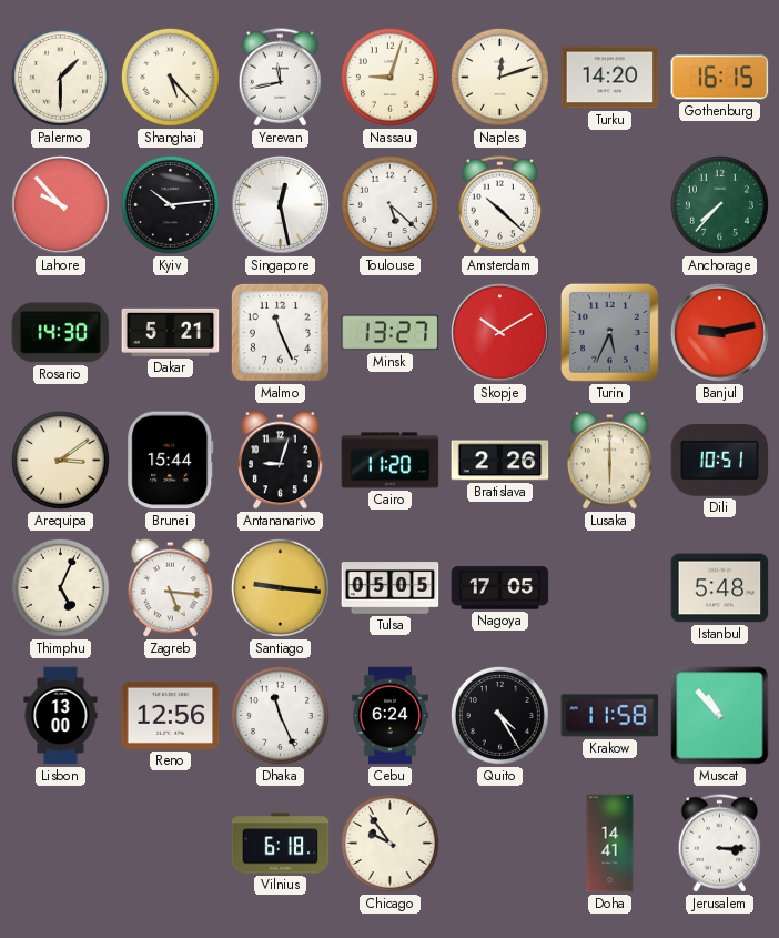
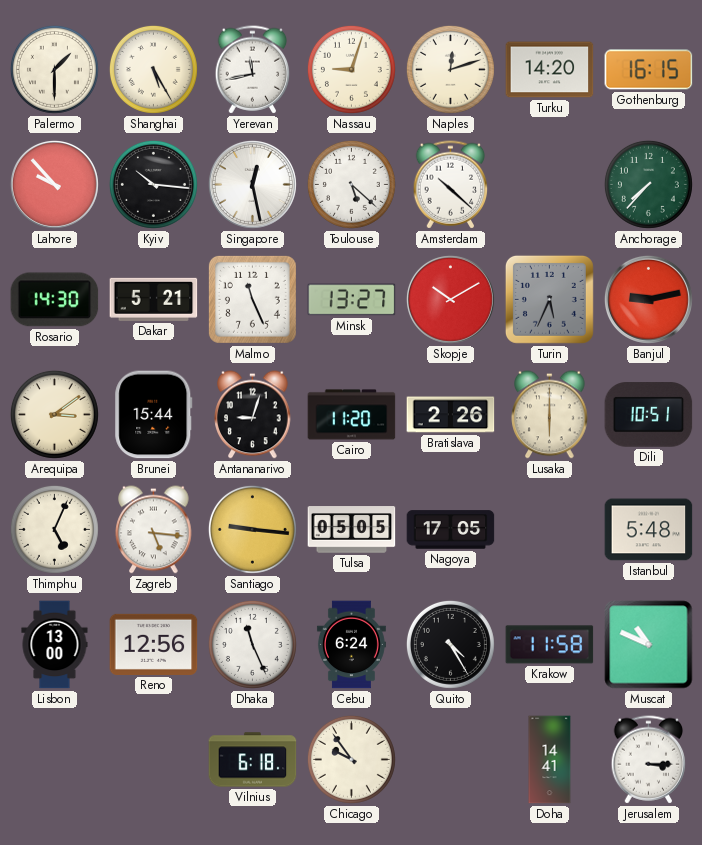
Shanghai: 5:23 -> 5:25
Kyiv: 10:14 -> 10:16
Muscat: 10:53 -> 10:49
